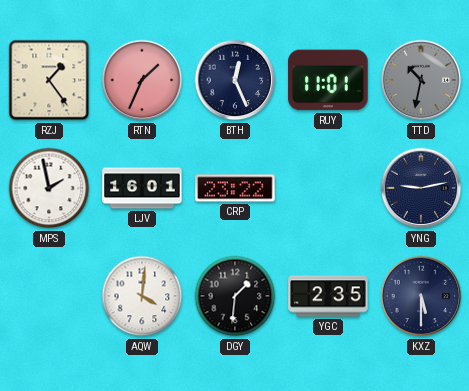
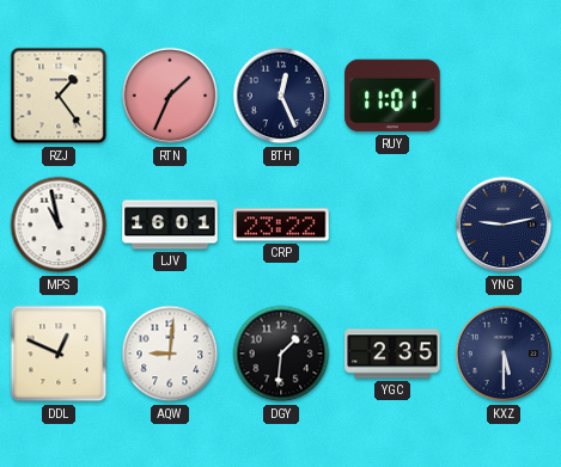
TTD: 10:32 -> none
MPS: 1:58 -> 10:58
DDL: none -> 12:49
AQW: 4:01 -> 9:01
